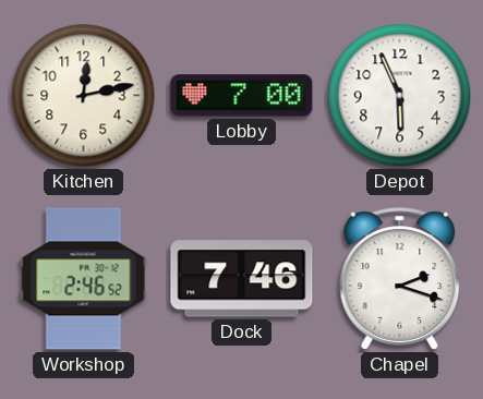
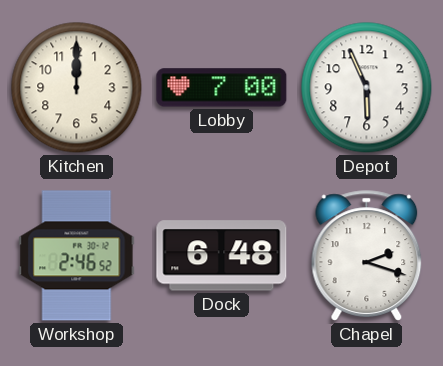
Kitchen: 12:13 -> 12:00
Dock: 7:46 -> 6:48
